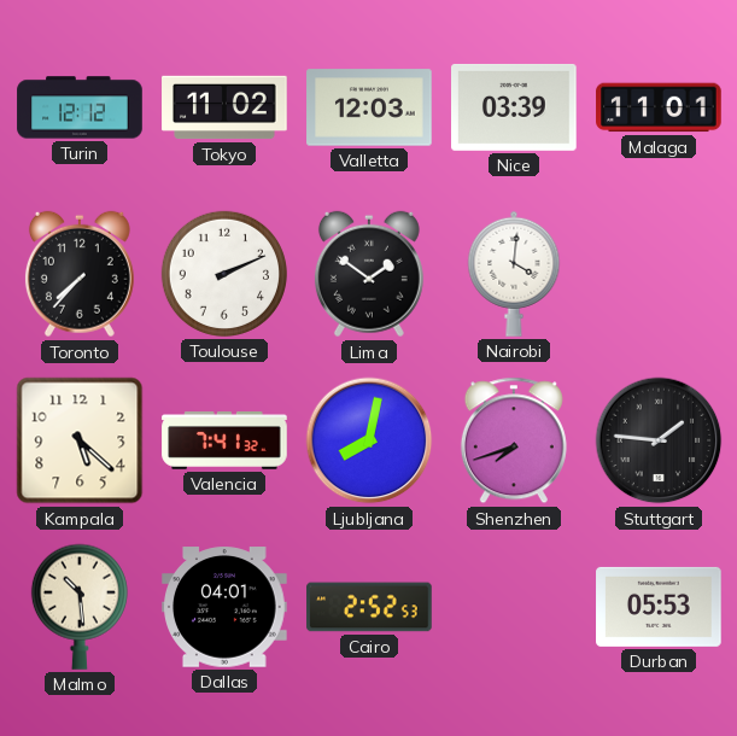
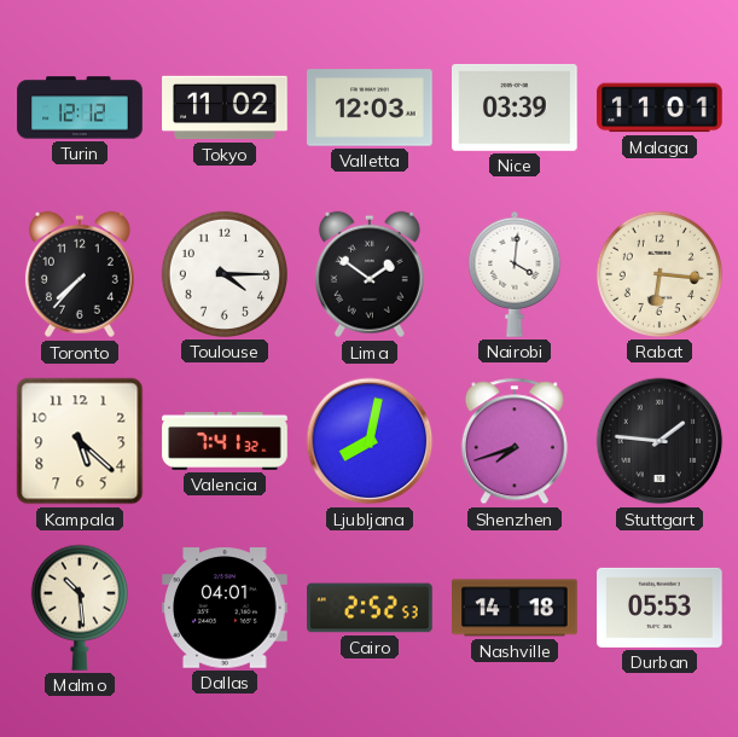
Toulouse: 2:11 -> 4:15
Rabat: none -> 6:16
Nashville: none -> 14:18
